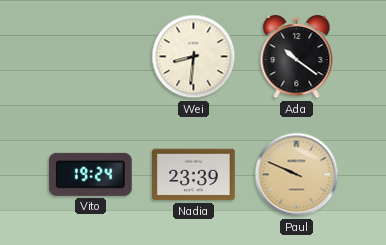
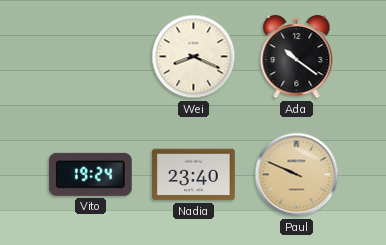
Wei: 8:31 -> 8:19
Nadia: 23:39 -> 23:40
